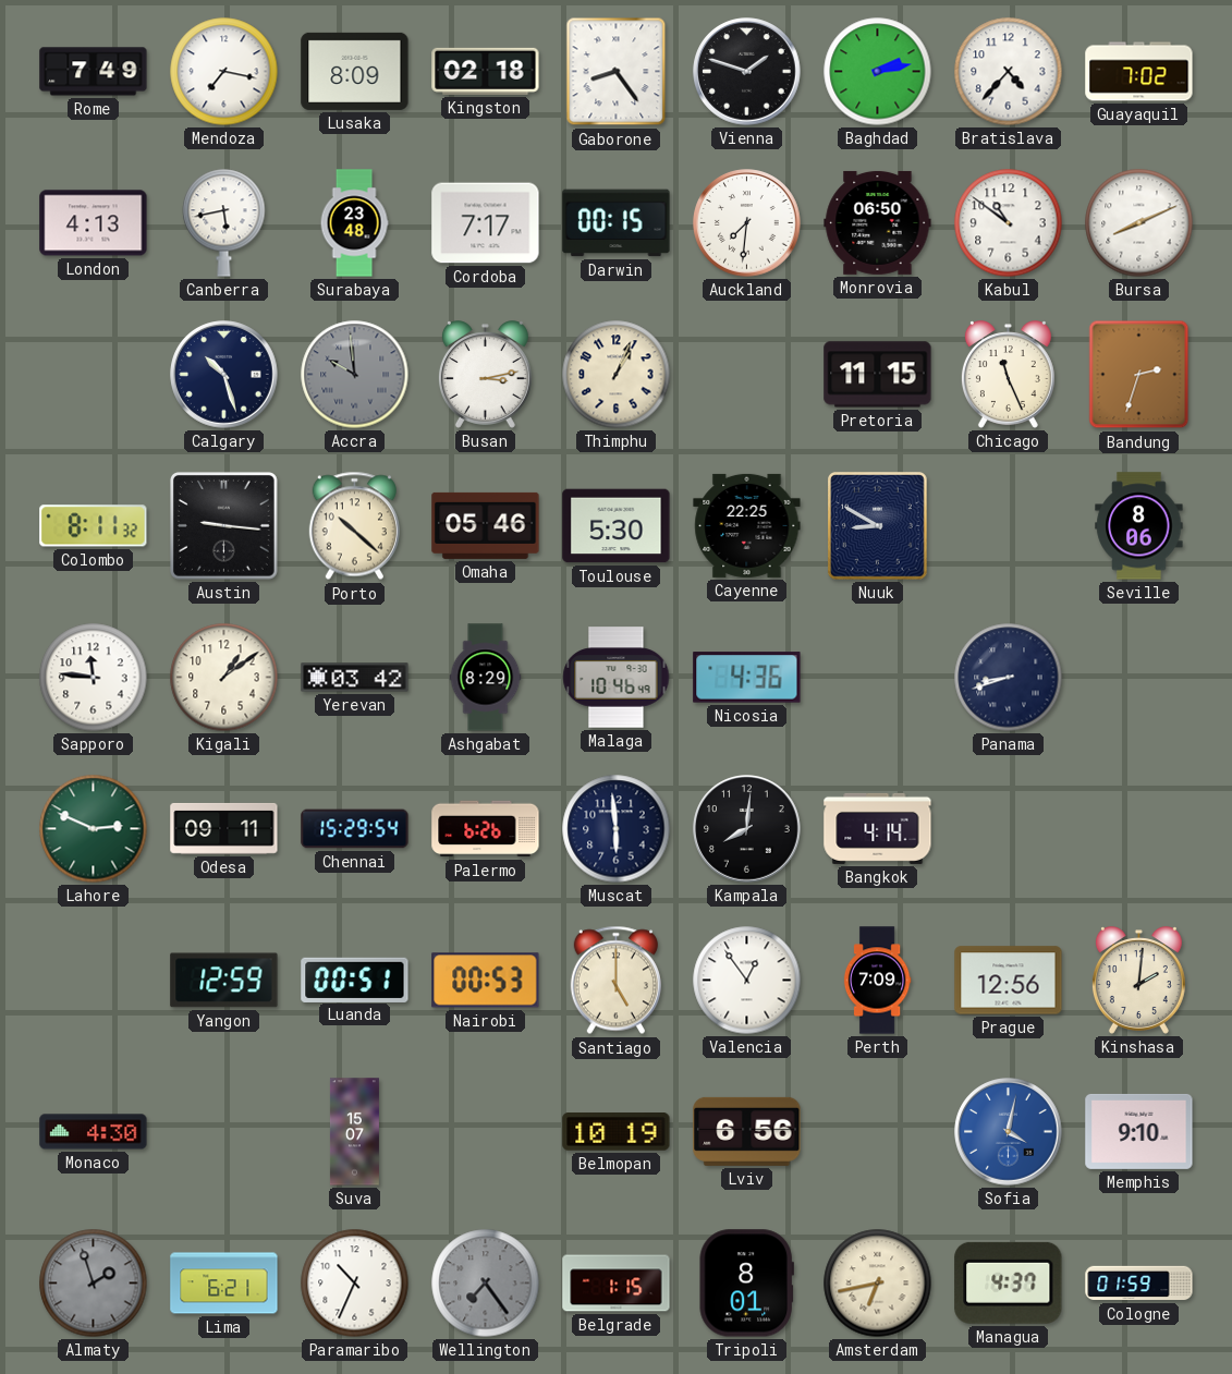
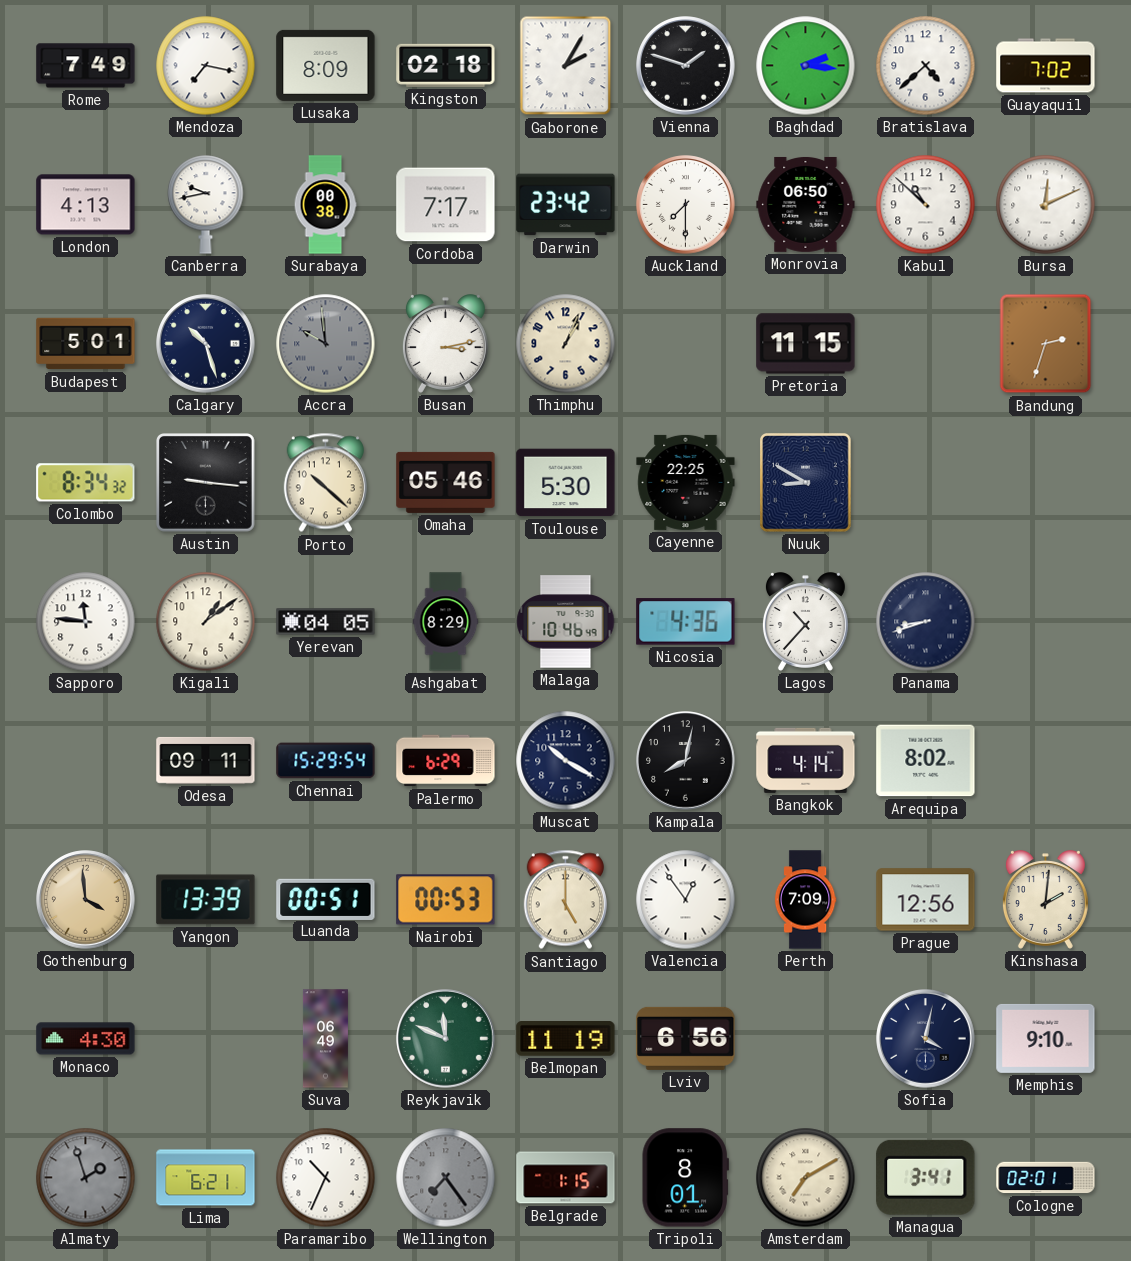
Gaborone: 8:24 -> 2:05
Baghdad: 2:13 -> 2:16
Bratislava: 4:37 -> 4:38
Canberra: 5:43 -> 9:43
Surabaya: 23:48 -> 00:38
Darwin: 00:15 -> 23:42
Auckland: 7:31 -> 7:30
Kabul: 10:51 -> 10:52
Bursa: 8:11 -> 12:11
Budapest: none -> 5:01
Chicago: 11:26 -> none
Colombo: 8:11 -> 8:34
Seville: 8:06 -> none
Yerevan: 03:42 -> 04:05
Lagos: none -> 10:37
Lahore: 2:49 -> none
Palermo: 6:26 -> 6:29
Muscat: 5:59 -> 10:20
Kampala: 8:01 -> 8:02
Arequipa: none -> 8:02
Gothenburg: none -> 3:59
Yangon: 12:59 -> 13:39
Suva: 15:07 -> 06:49
Reykjavik: none -> 11:49
Belmopan: 10:19 -> 11:19
Sofia dial: blue -> navy
Amsterdam: 6:43 -> 7:10
Managua: 4:37 -> 3:41
Cologne: 01:59 -> 02:01
